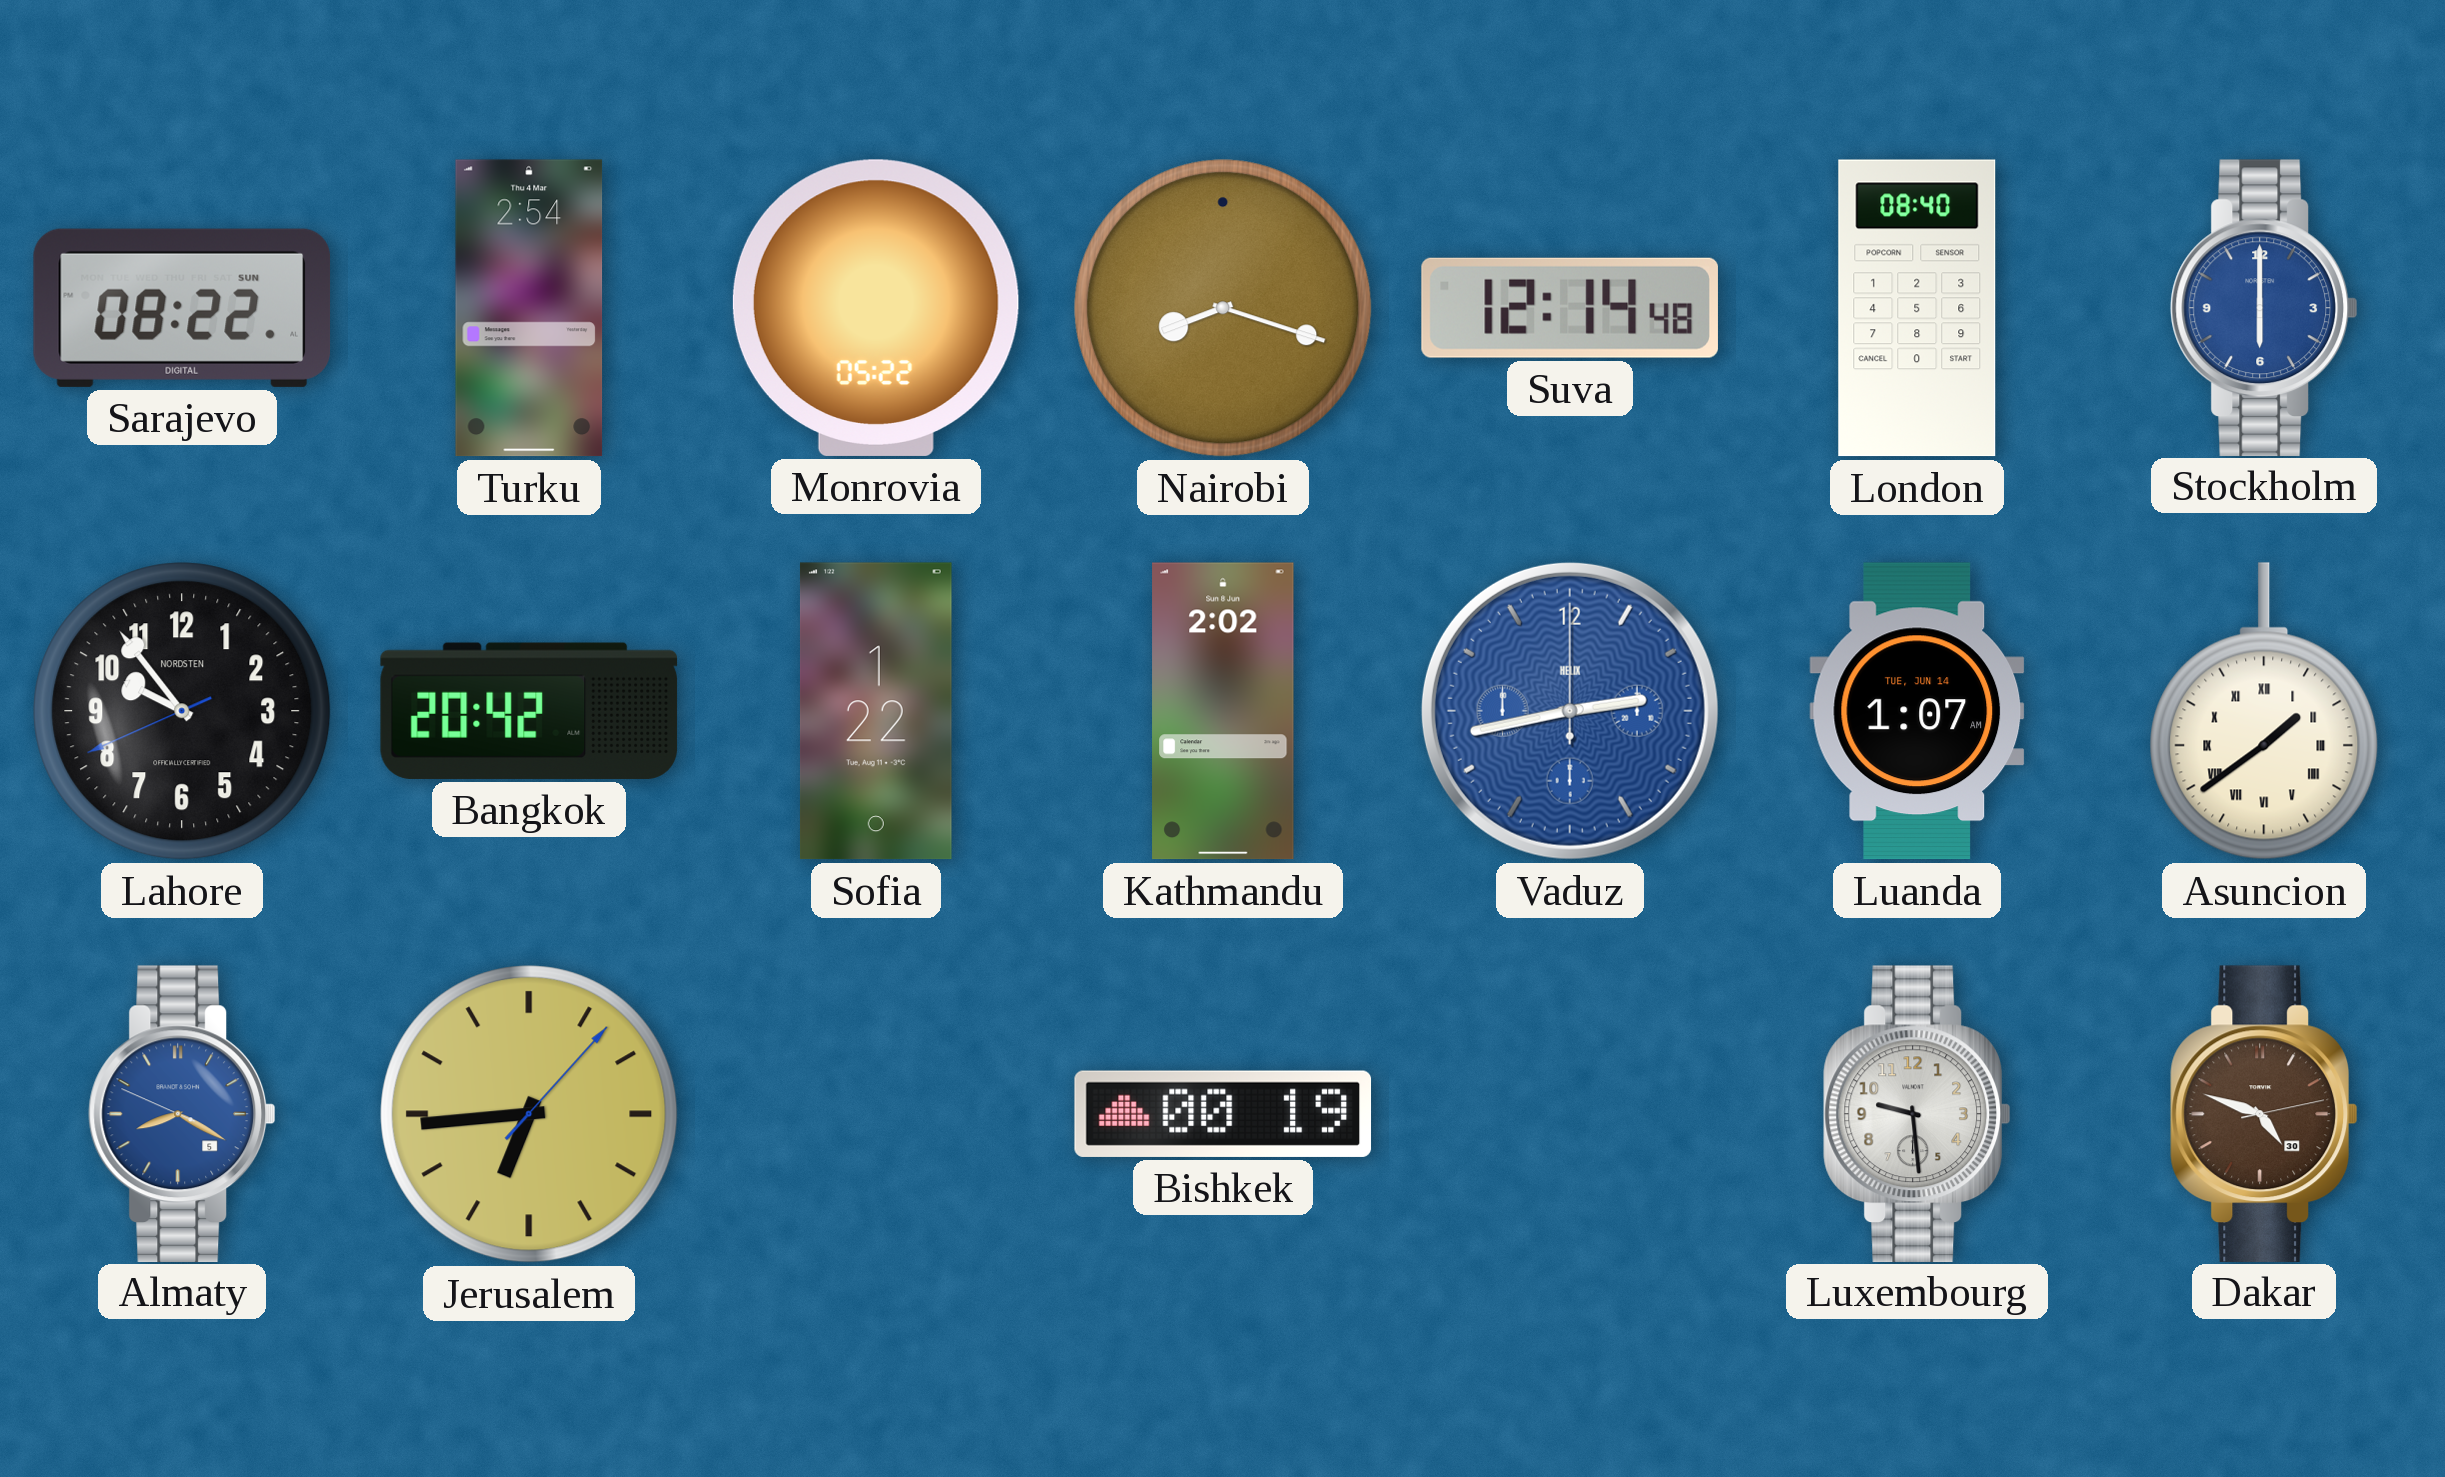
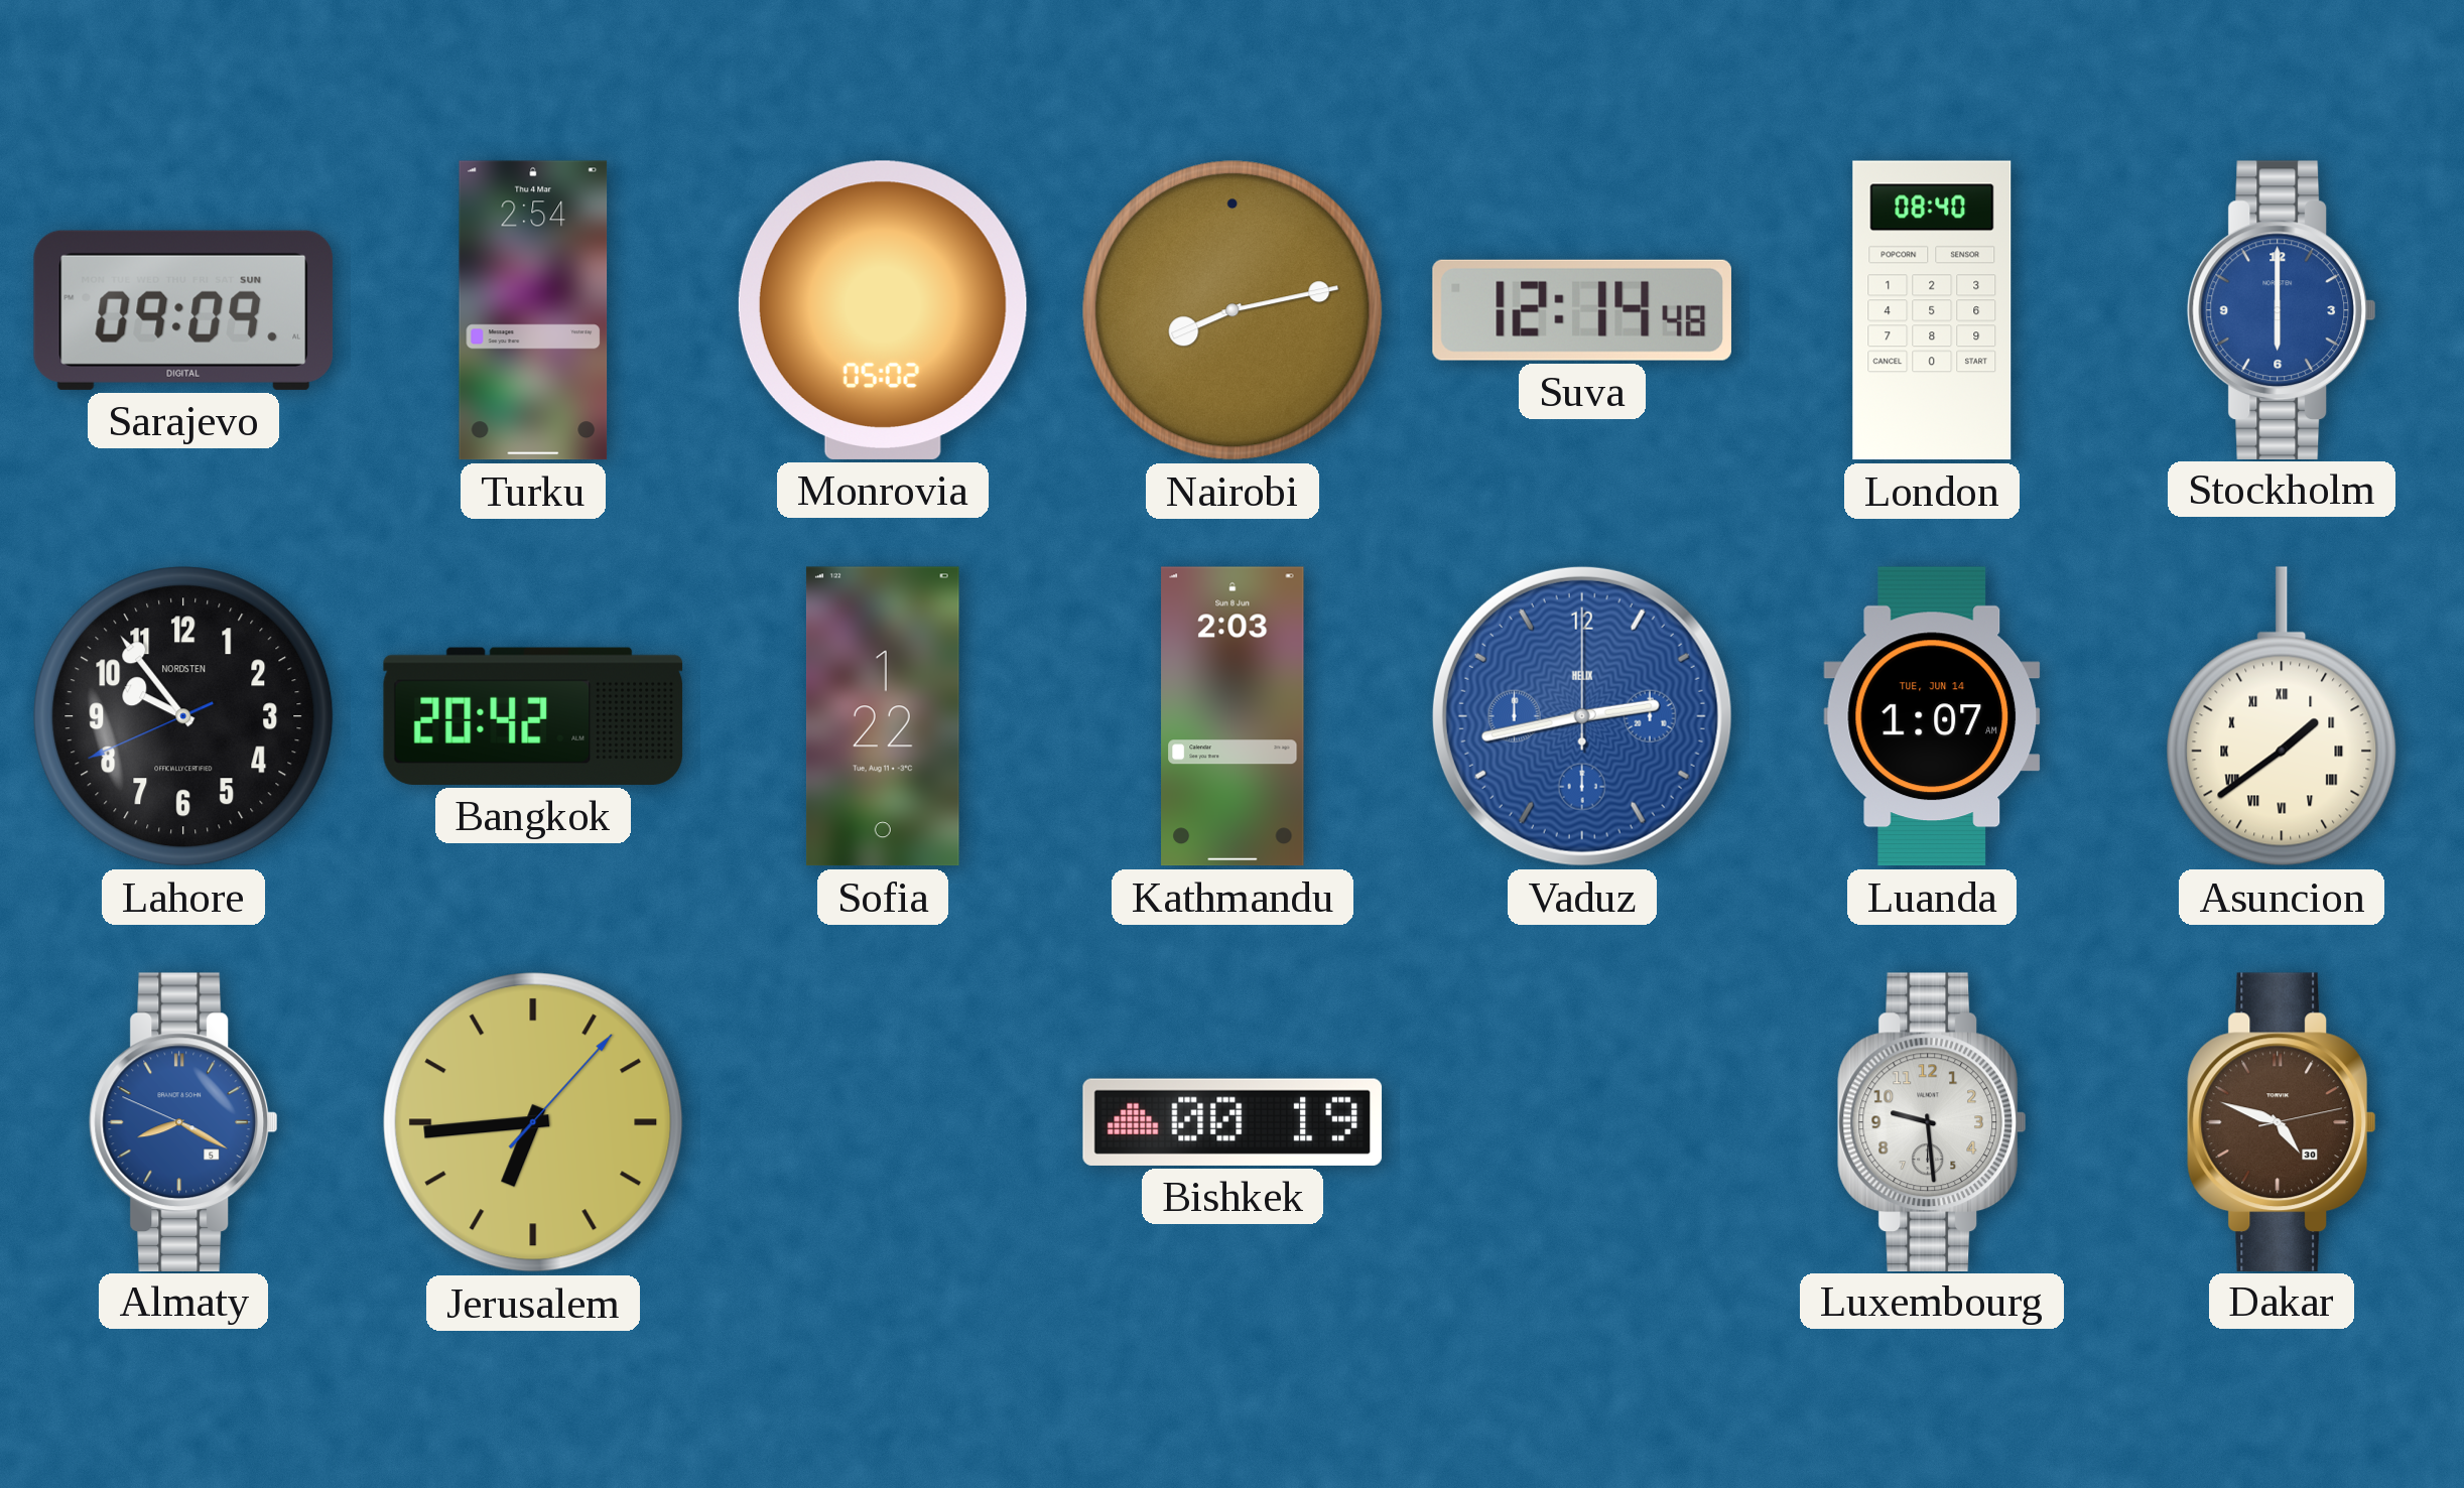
Sarajevo: 08:22 -> 09:09
Monrovia: 05:22 -> 05:02
Nairobi: 8:18 -> 8:13
Kathmandu: 2:02 -> 2:03
